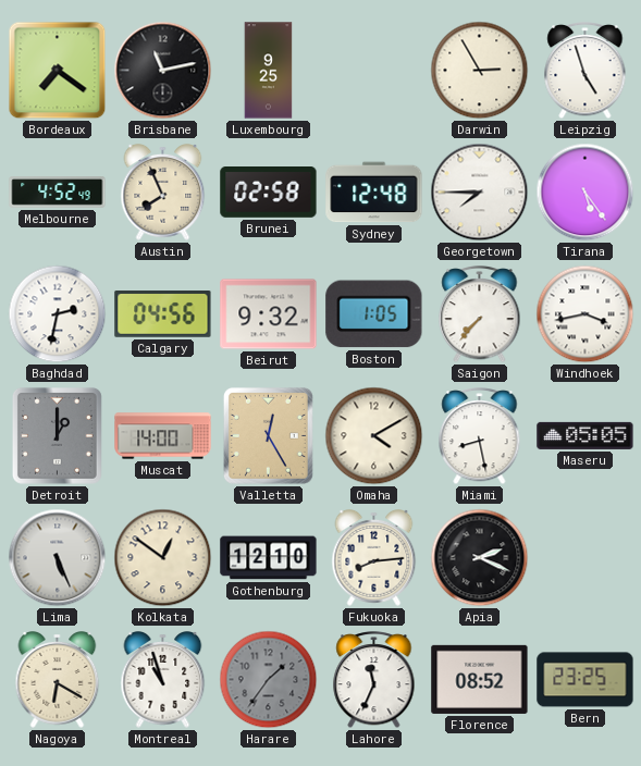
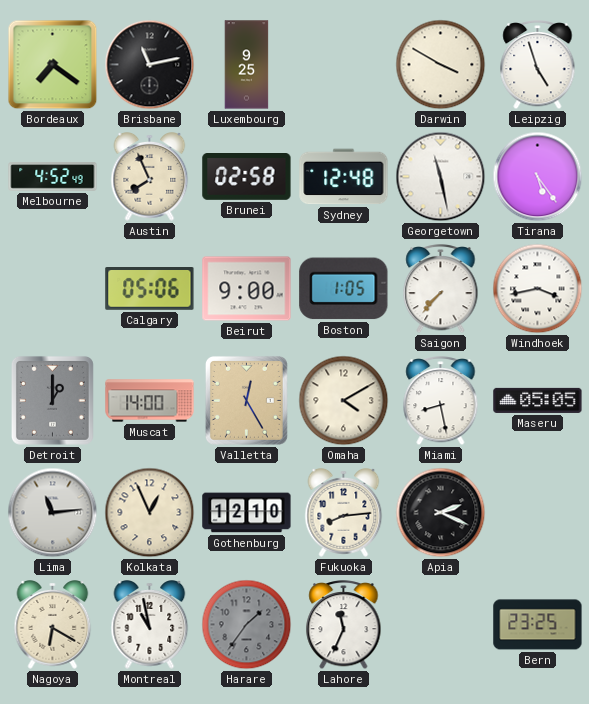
Darwin: 2:55 -> 3:50
Georgetown: 7:45 -> 11:28
Baghdad: 2:32 -> none
Calgary: 04:56 -> 05:06
Beirut: 9:32 -> 9:00
Lima: 5:26 -> 11:14
Kolkata: 12:51 -> 12:56
Montreal: 10:57 -> 10:58
Florence: 08:52 -> none
